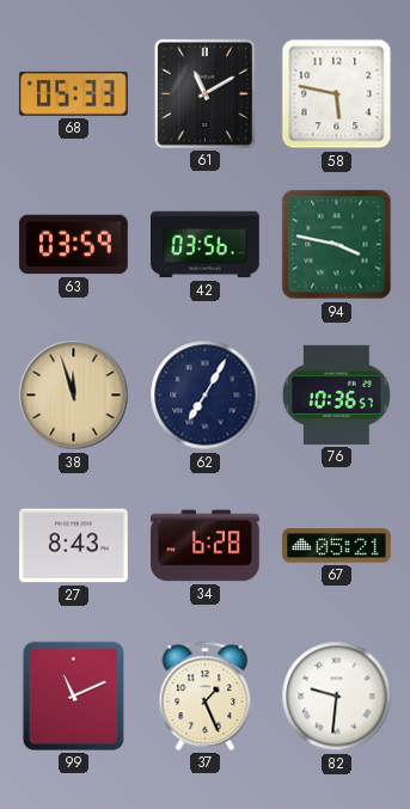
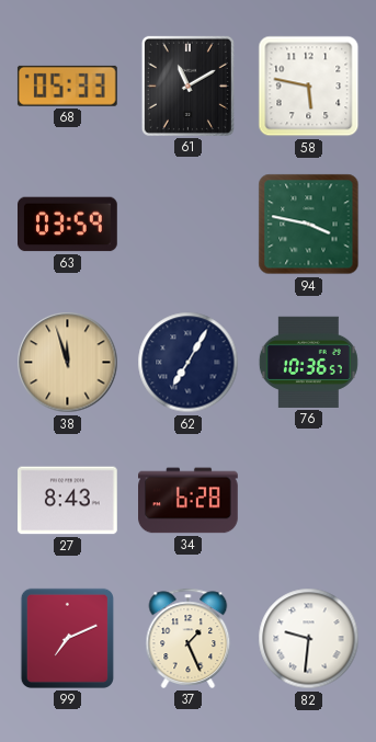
42: 03:56 -> none
67: 05:21 -> none
99: 11:11 -> 7:11
